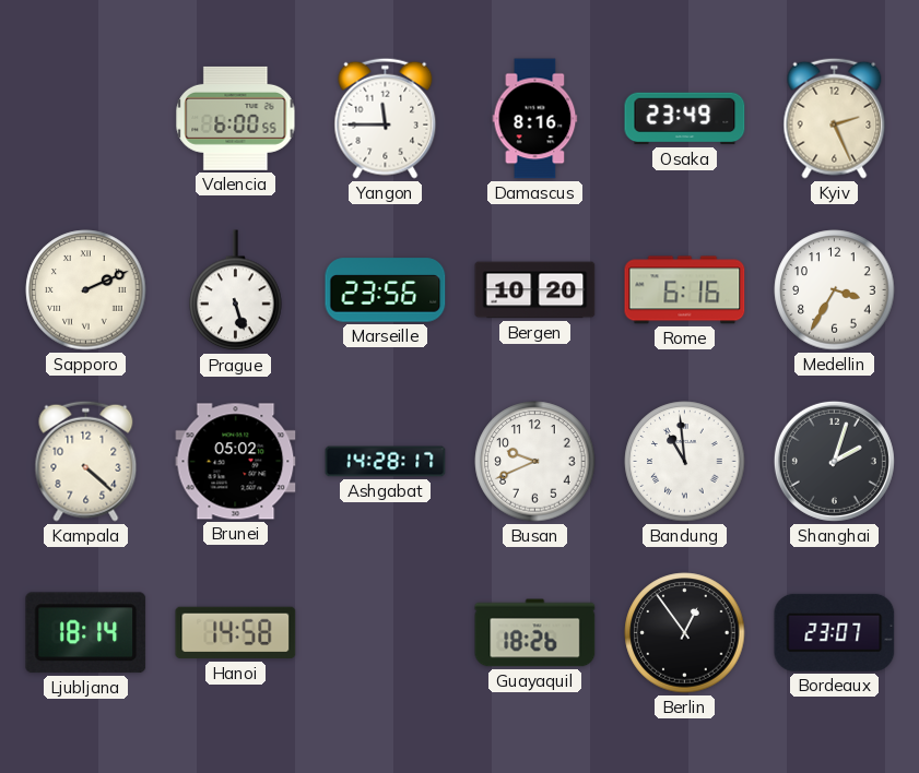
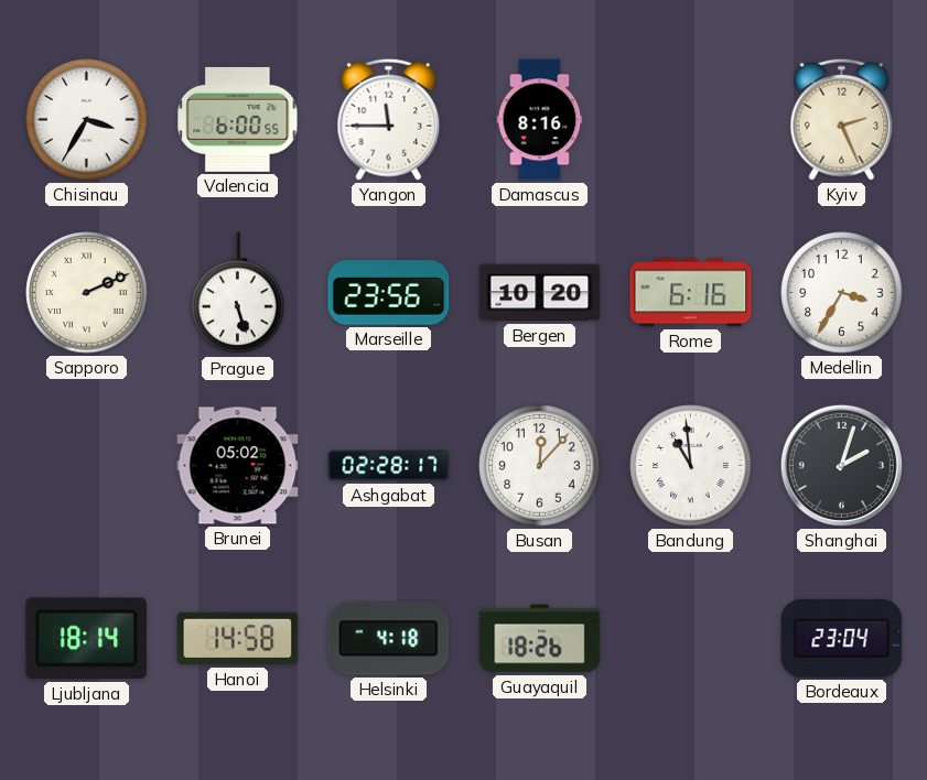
Chisinau: none -> 3:35
Osaka: 23:49 -> none
Kampala: 4:22 -> none
Ashgabat: 14:28 -> 02:28
Busan: 9:41 -> 12:07
Helsinki: none -> 4:18
Berlin: 12:54 -> none
Bordeaux: 23:07 -> 23:04
